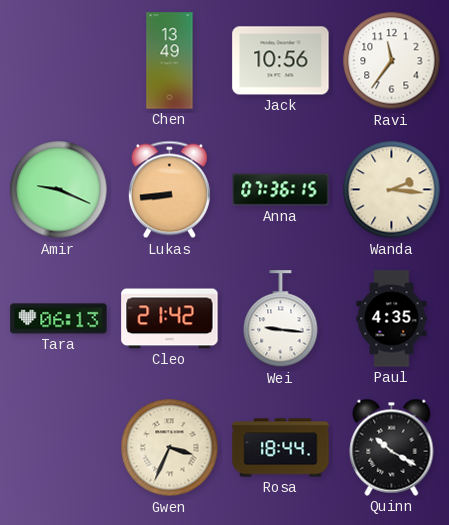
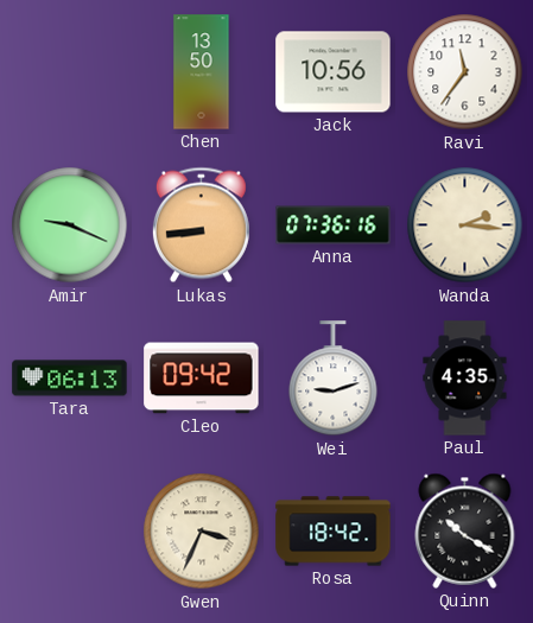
Chen: 13:49 -> 13:50
Anna: 07:36:15 -> 07:36:16
Cleo: 21:42 -> 09:42
Wei: 9:16 -> 9:12
Rosa: 18:44 -> 18:42
